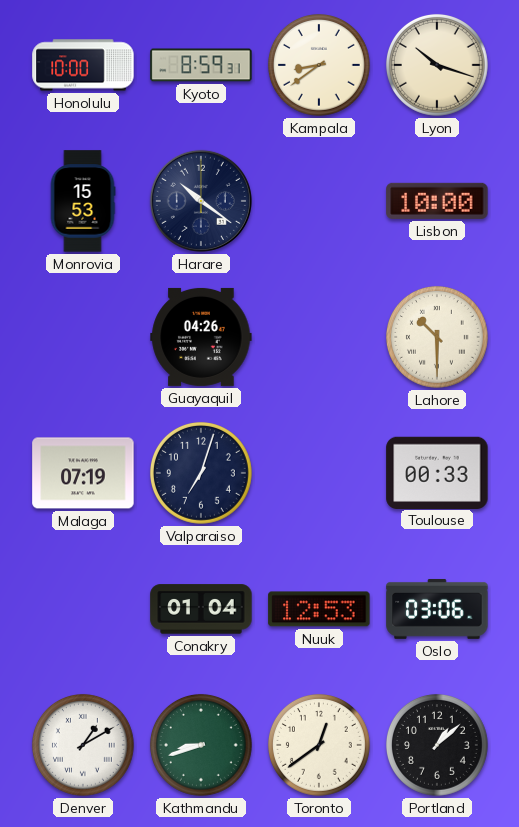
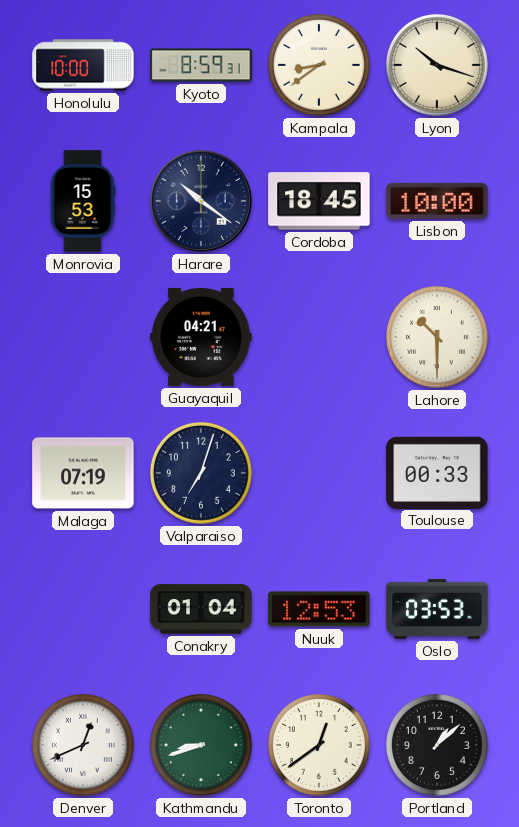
Cordoba: none -> 18:45
Guayaquil: 04:26 -> 04:21
Oslo: 03:06 -> 03:53
Denver: 1:10 -> 12:41
